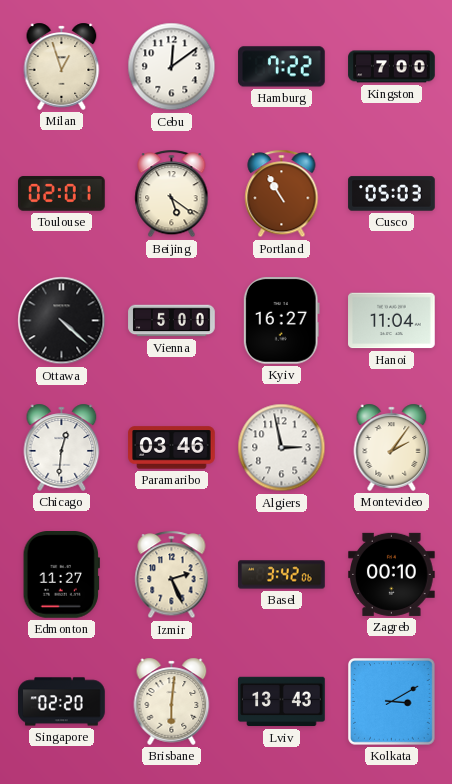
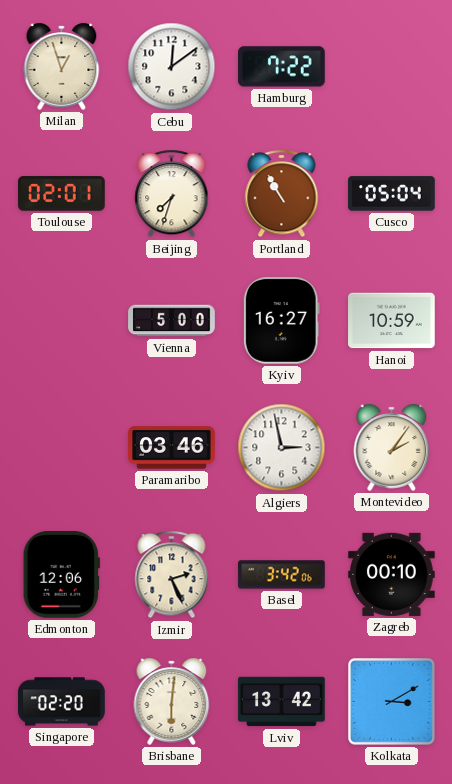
Kingston: 7:00 -> none
Beijing: 5:21 -> 7:33
Cusco: 05:03 -> 05:04
Ottawa: 4:22 -> none
Hanoi: 11:04 -> 10:59
Chicago: 12:31 -> none
Edmonton: 11:27 -> 12:06
Lviv: 13:43 -> 13:42
